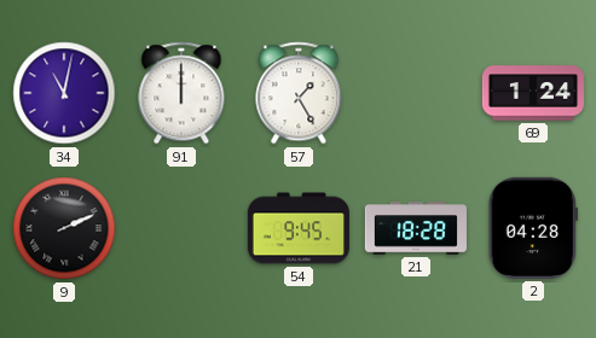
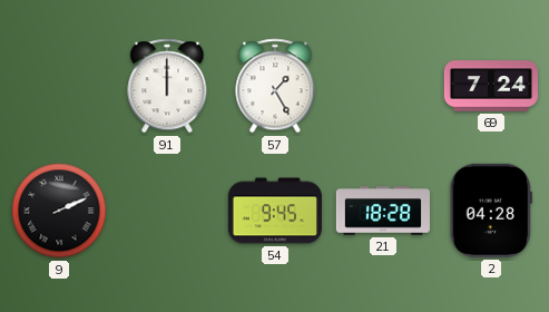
34: 11:02 -> none
69: 1:24 -> 7:24
